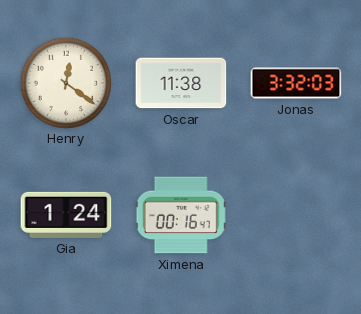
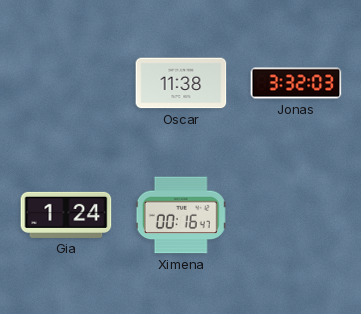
Henry: 12:21 -> none
